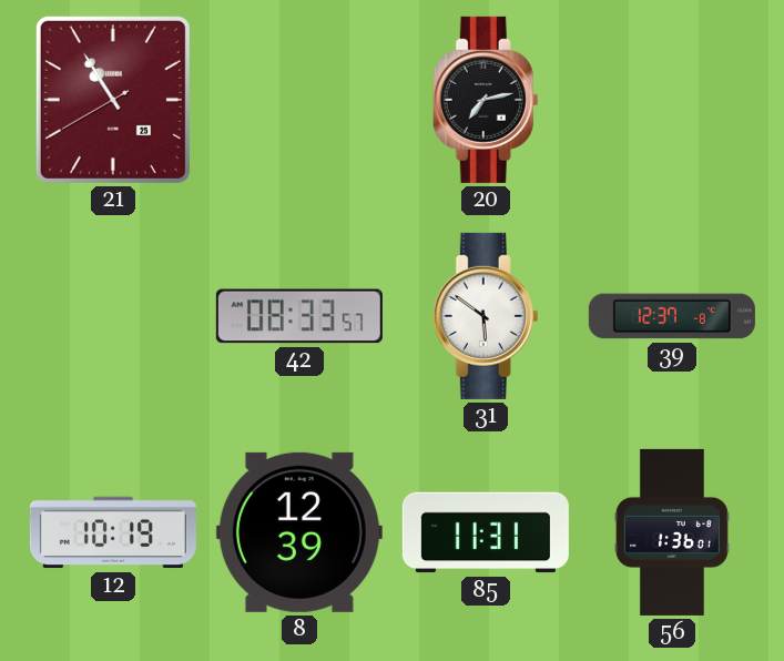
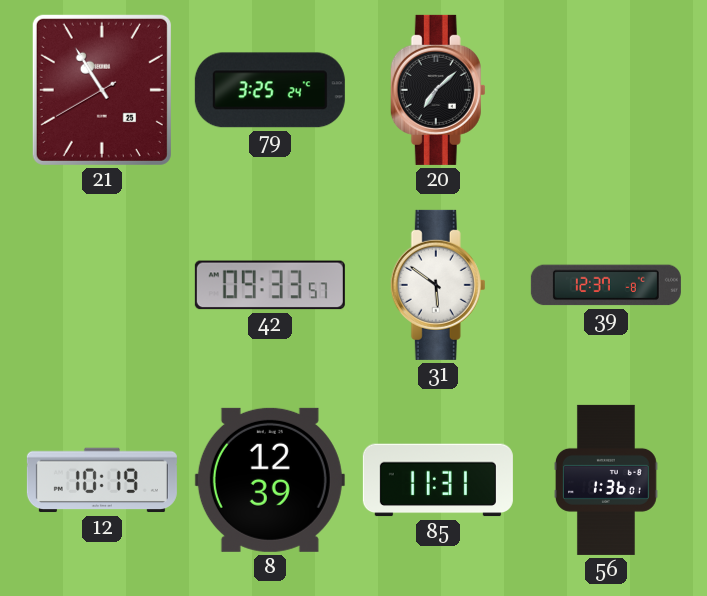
79: none -> 3:25
20: 7:13 -> 7:08
42: 08:33 -> 09:33
